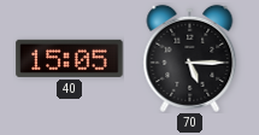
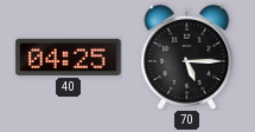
40: 15:05 -> 04:25
